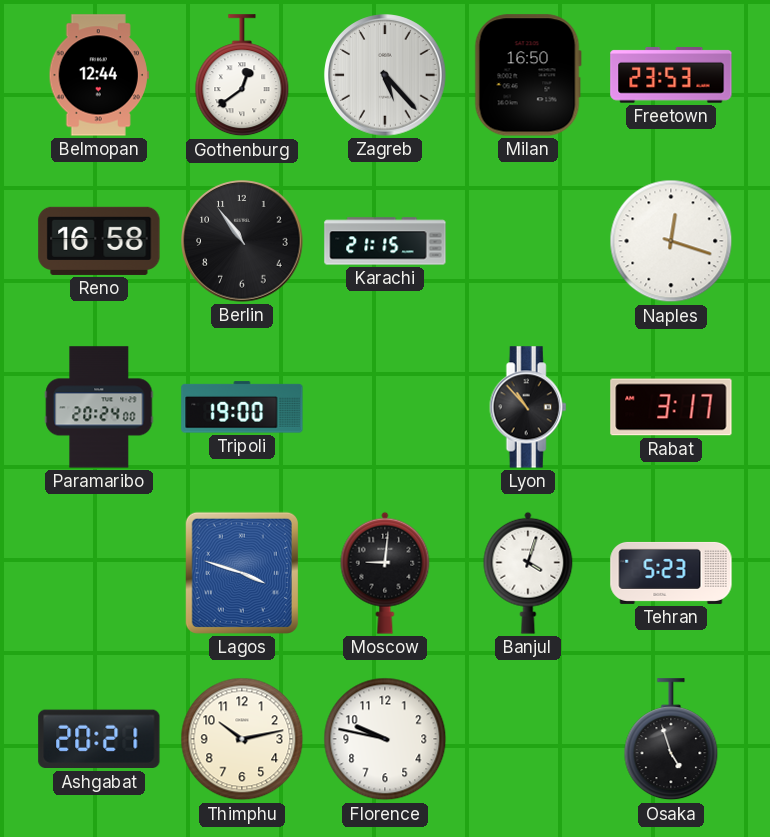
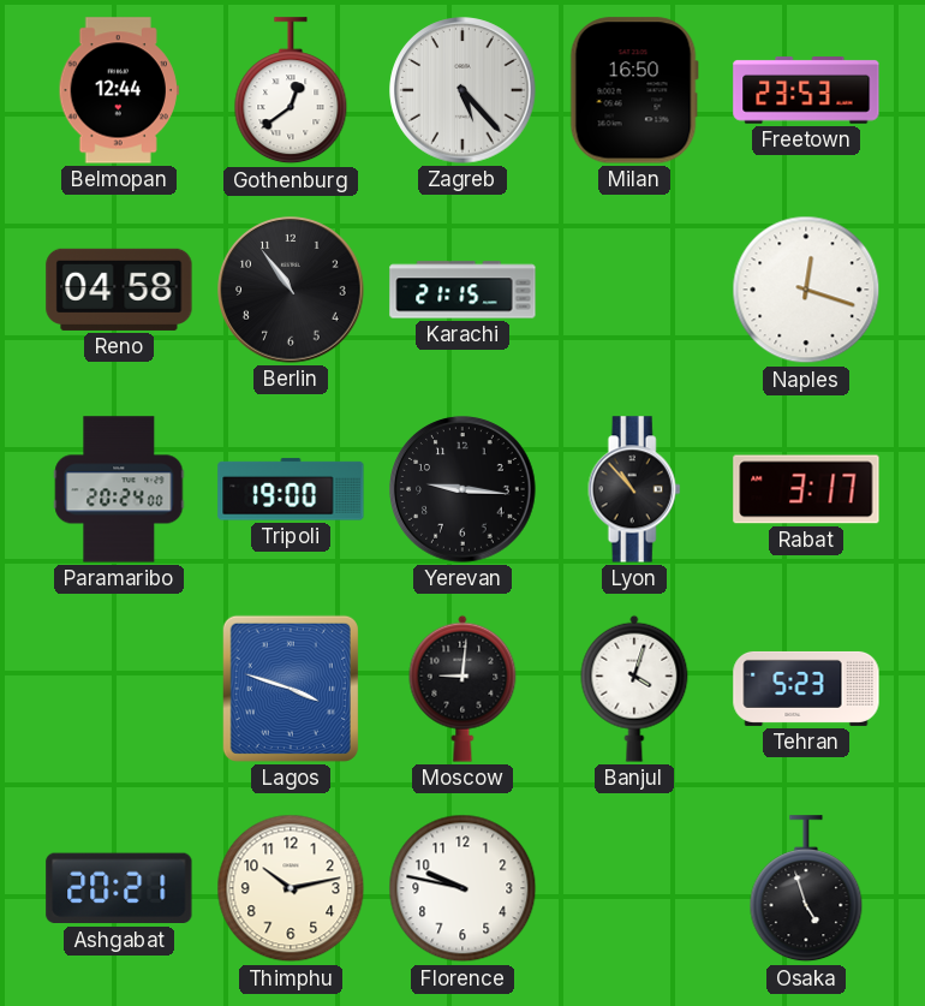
Reno: 16:58 -> 04:58
Yerevan: none -> 9:16
